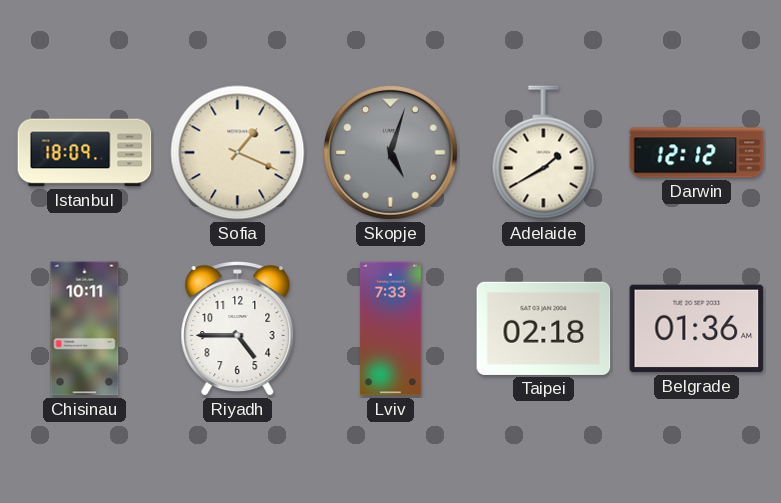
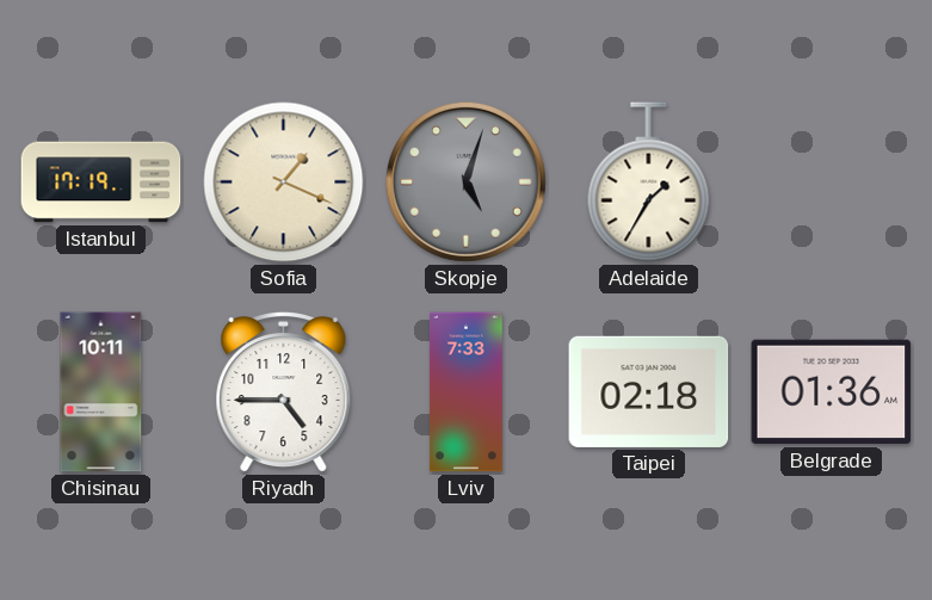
Istanbul: 18:09 -> 17:19
Adelaide: 1:40 -> 1:35
Darwin: 12:12 -> none
